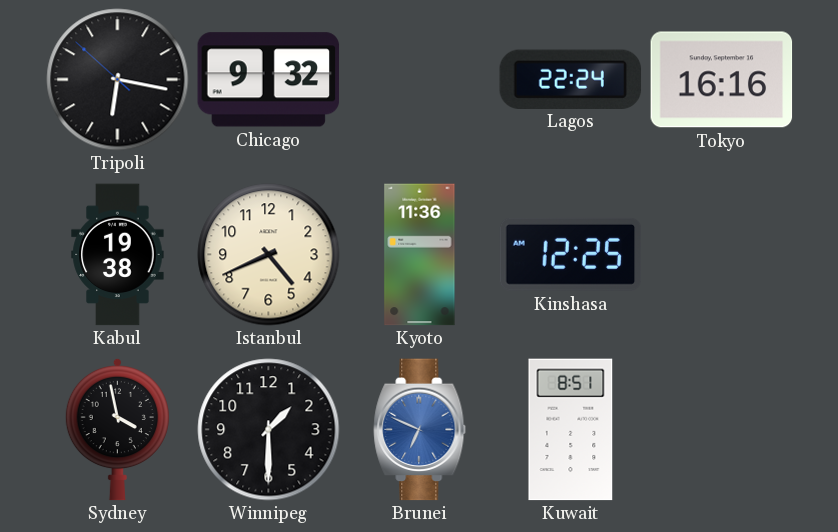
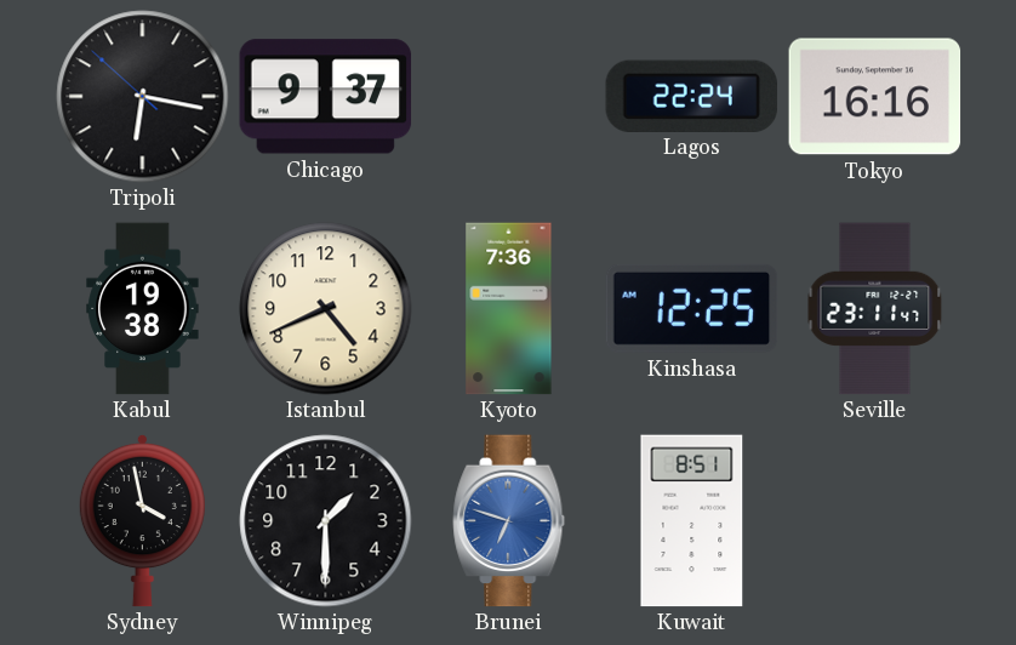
Chicago: 9:32 -> 9:37
Kyoto: 11:36 -> 7:36
Seville: none -> 23:11
Brunei: 6:49 -> 6:48
